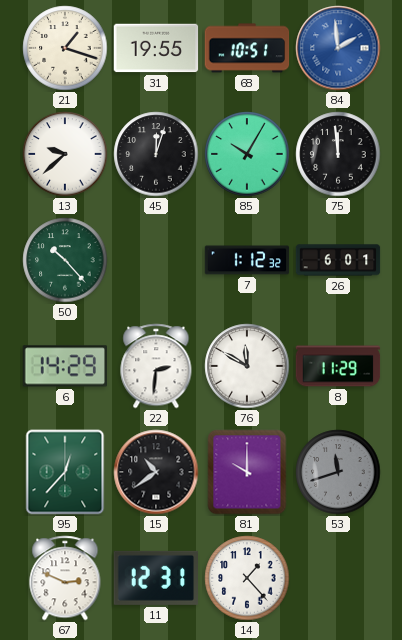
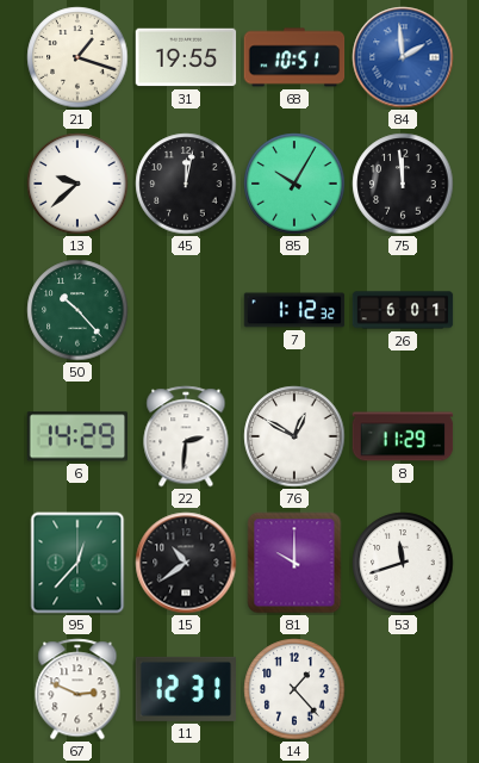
45: 12:03 -> 12:02
76: 11:50 -> 12:50
53 dial: grey -> white
